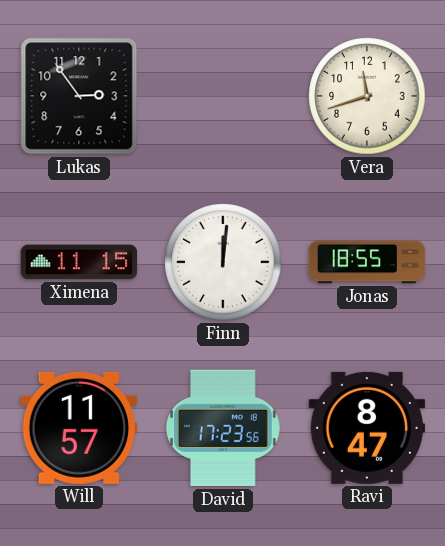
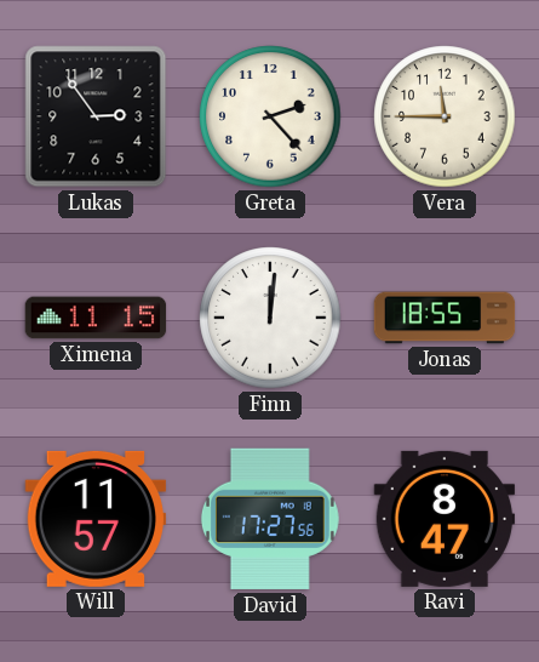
Greta: none -> 2:23
Vera: 11:42 -> 11:45
David: 17:23 -> 17:27
